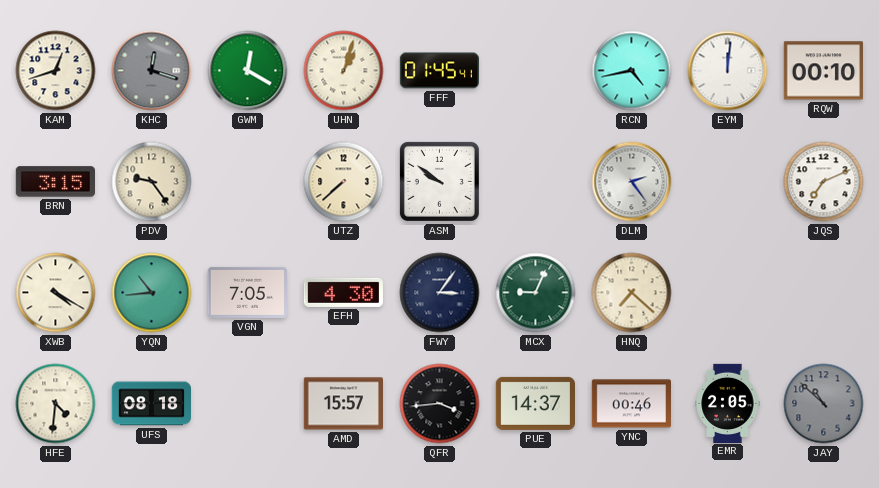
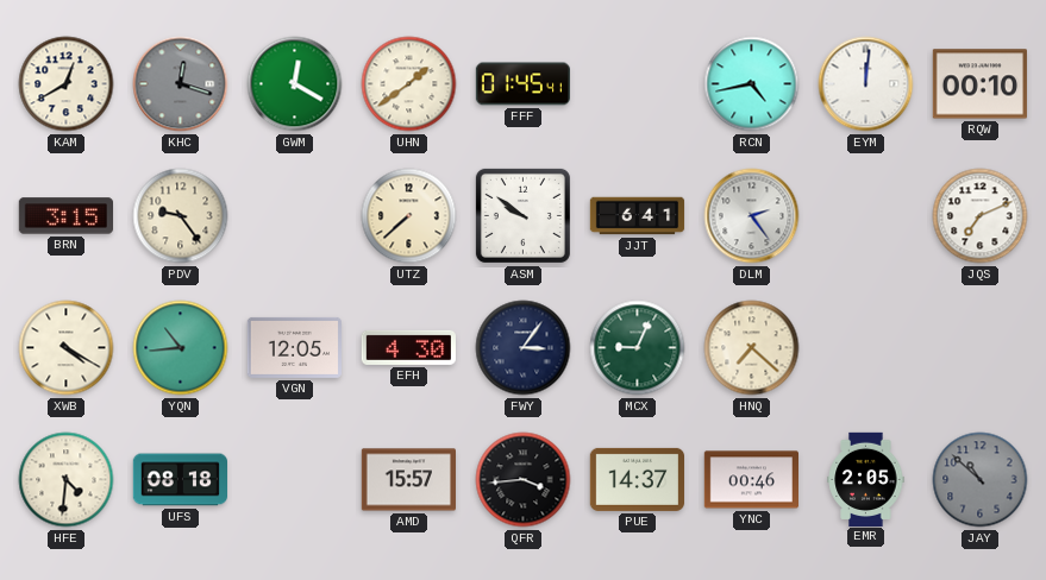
KAM: 12:42 -> 12:40
UHN: 1:03 -> 1:39
JJT: none -> 6:41
VGN: 7:05 -> 12:05
